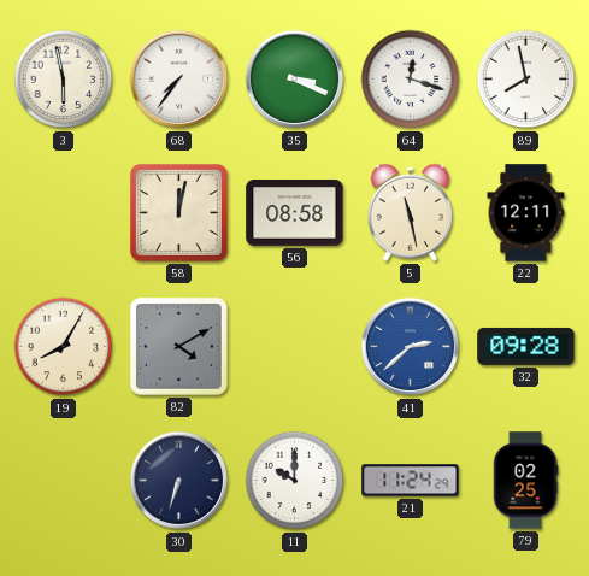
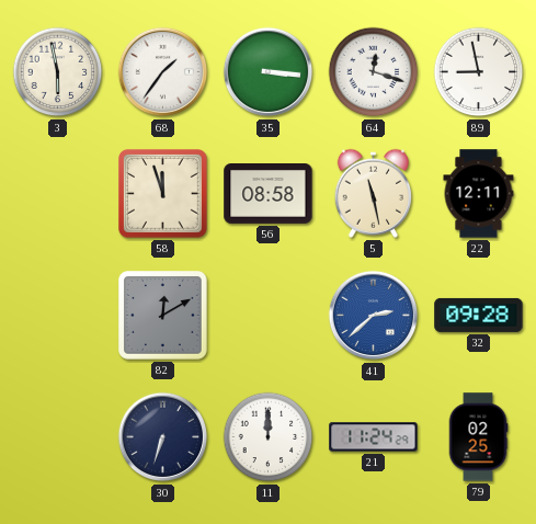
68: 7:36 -> 1:36
35: 3:19 -> 3:16
89: 7:58 -> 8:58
58: 12:02 -> 11:57
19: 8:05 -> none
82: 4:10 -> 12:10
11: 10:00 -> 12:00
